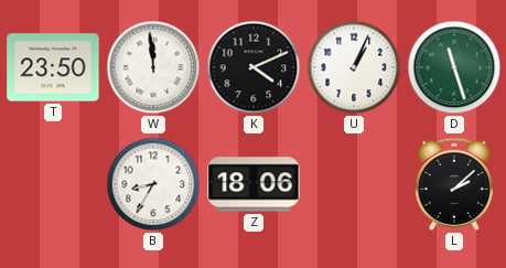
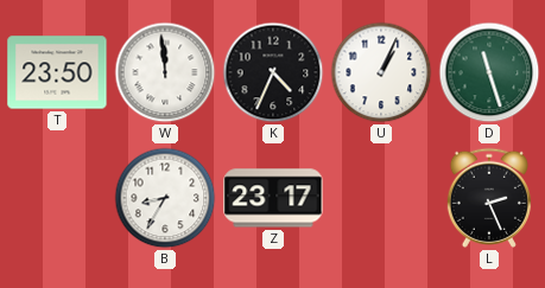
K: 4:11 -> 4:34
Z: 18:06 -> 23:17
L: 2:08 -> 2:26
